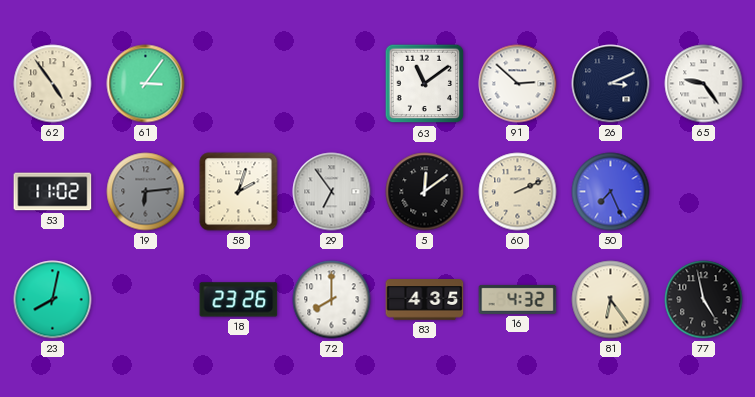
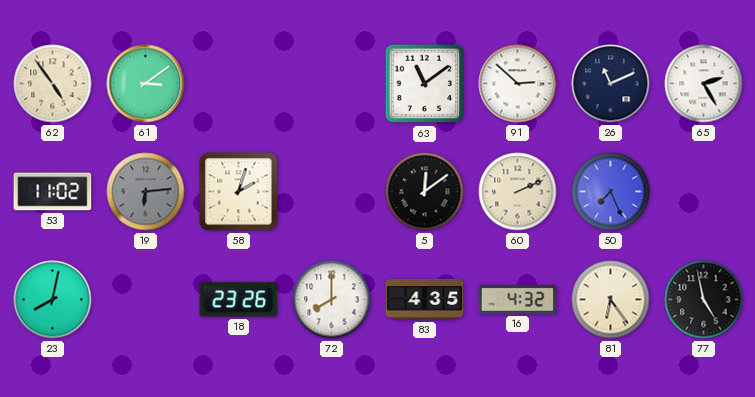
61: 3:06 -> 3:09
26: 3:11 -> 11:11
65: 9:24 -> 2:25
29: 6:54 -> none
